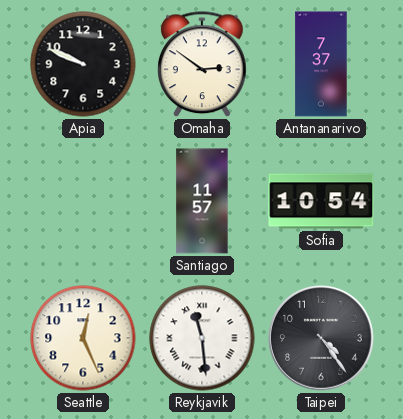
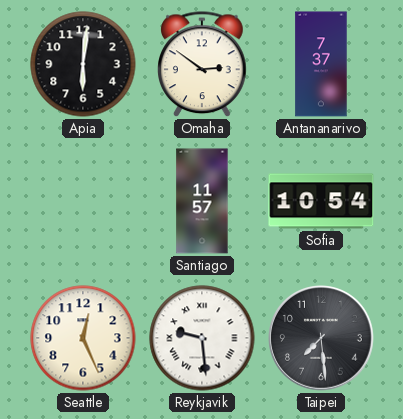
Apia: 9:49 -> 6:01
Reykjavik: 11:29 -> 9:29
Taipei: 4:24 -> 7:29
